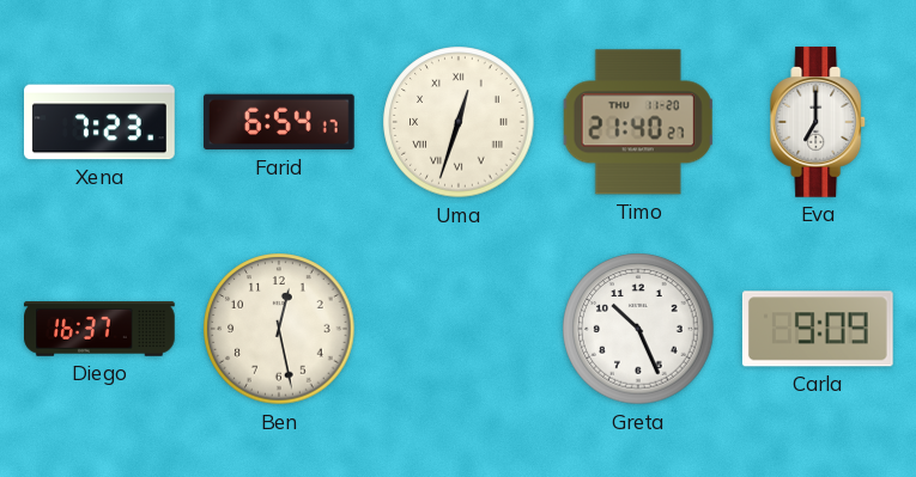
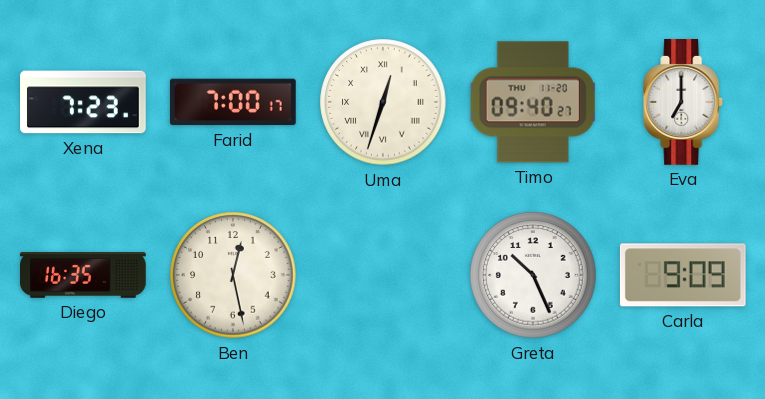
Farid: 6:54 -> 7:00
Timo: 21:40 -> 09:40
Diego: 16:37 -> 16:35
